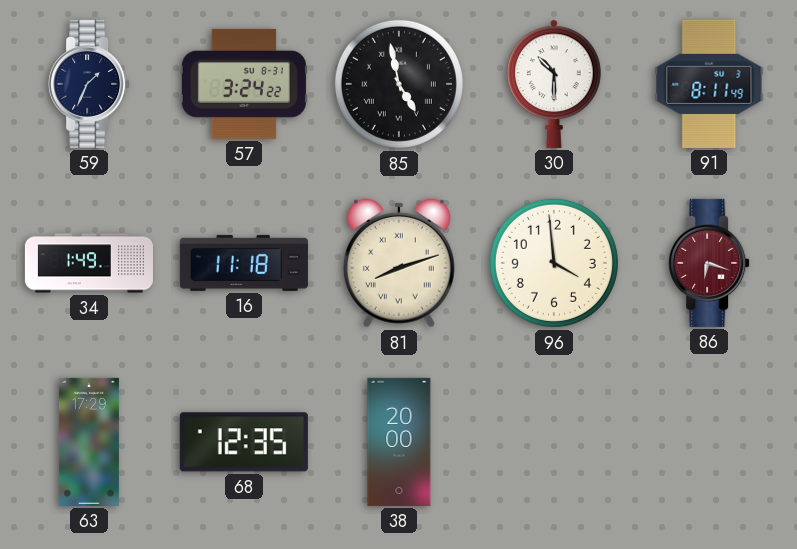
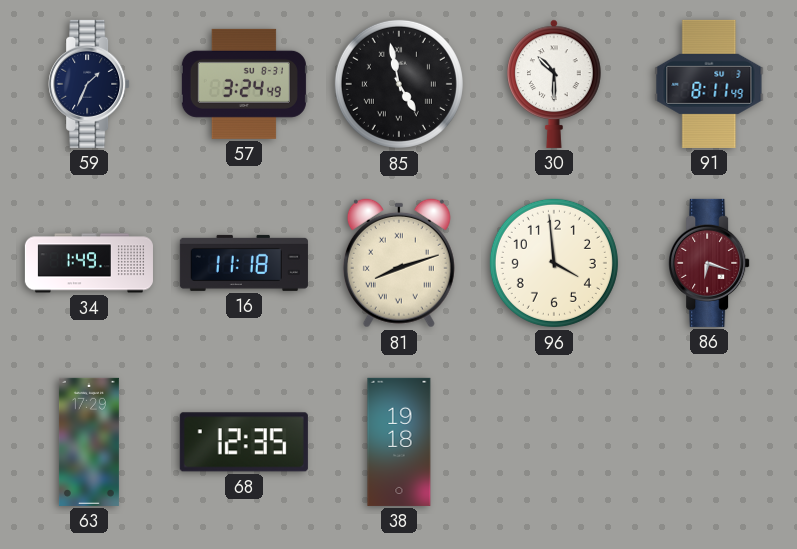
57: 3:24:22 -> 3:24:49
38: 20:00 -> 19:18
